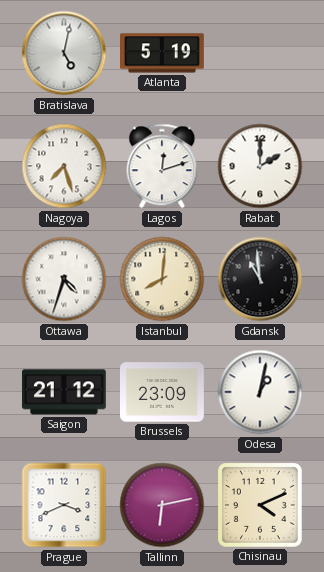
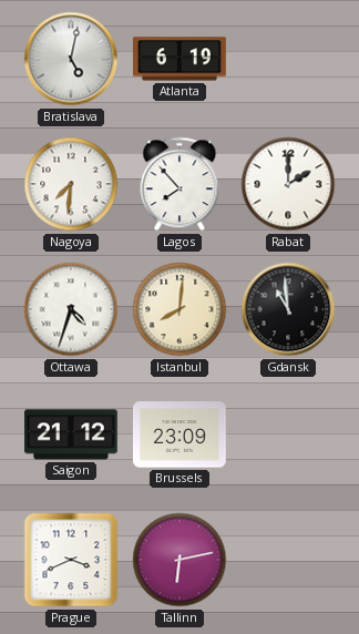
Atlanta: 5:19 -> 6:19
Nagoya: 7:27 -> 7:31
Lagos: 12:12 -> 7:53
Odesa: 1:02 -> none
Chisinau: 4:11 -> none
